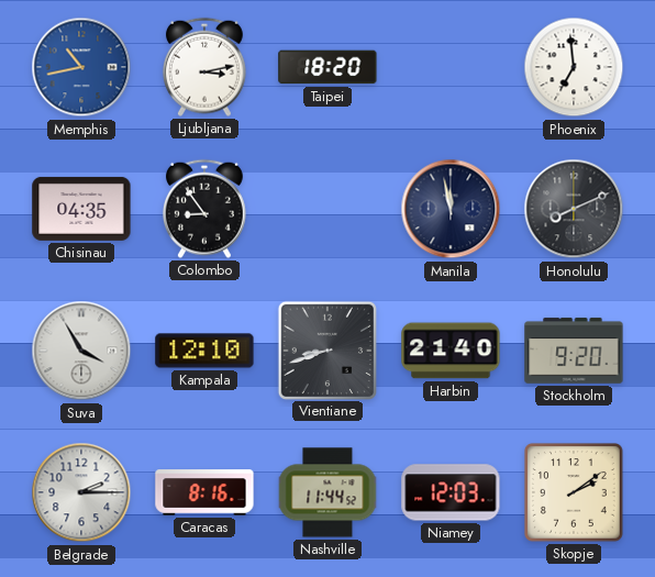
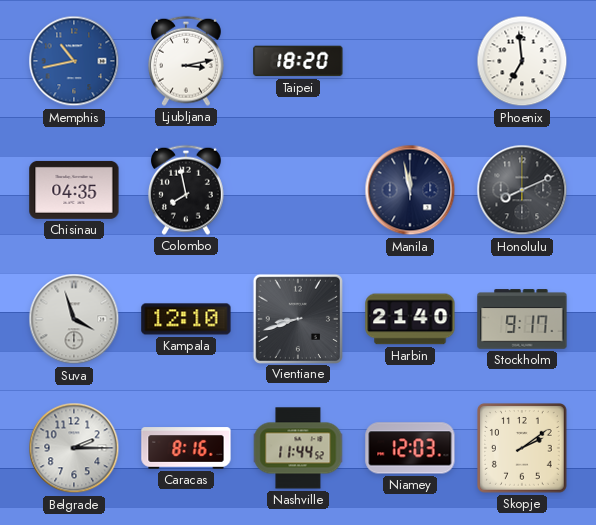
Colombo: 8:54 -> 7:58
Suva: 3:55 -> 3:57
Stockholm: 9:20 -> 9:17
